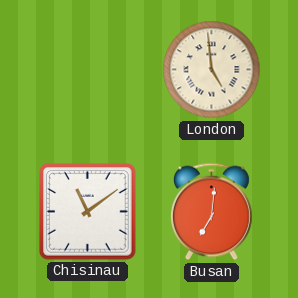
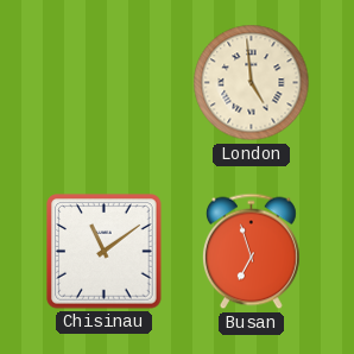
Busan: 7:01 -> 6:57
